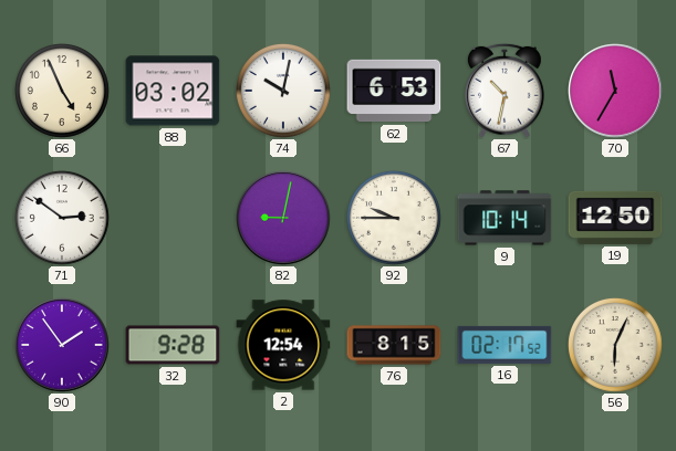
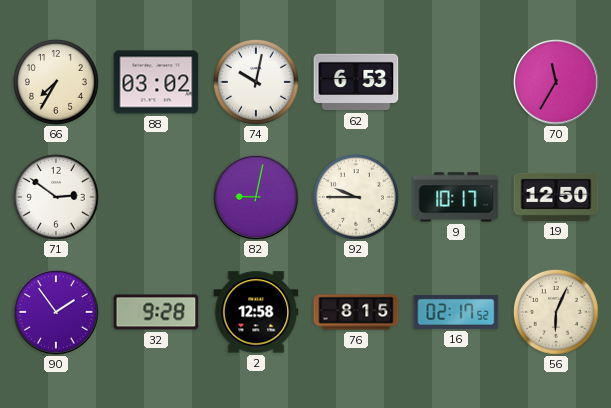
66: 4:56 -> 7:35
67: 10:32 -> none
9: 10:14 -> 10:17
2: 12:54 -> 12:58
